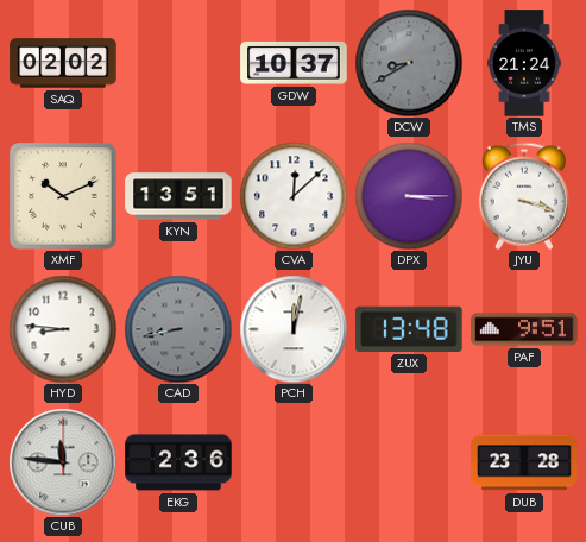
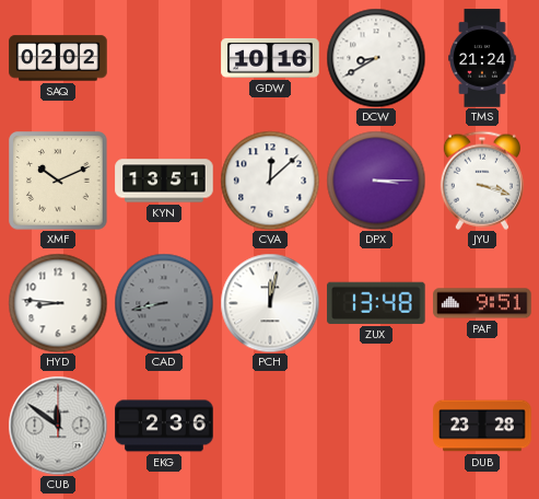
GDW: 10:37 -> 10:16
DCW dial: grey -> white
CUB: 11:46 -> 11:51
